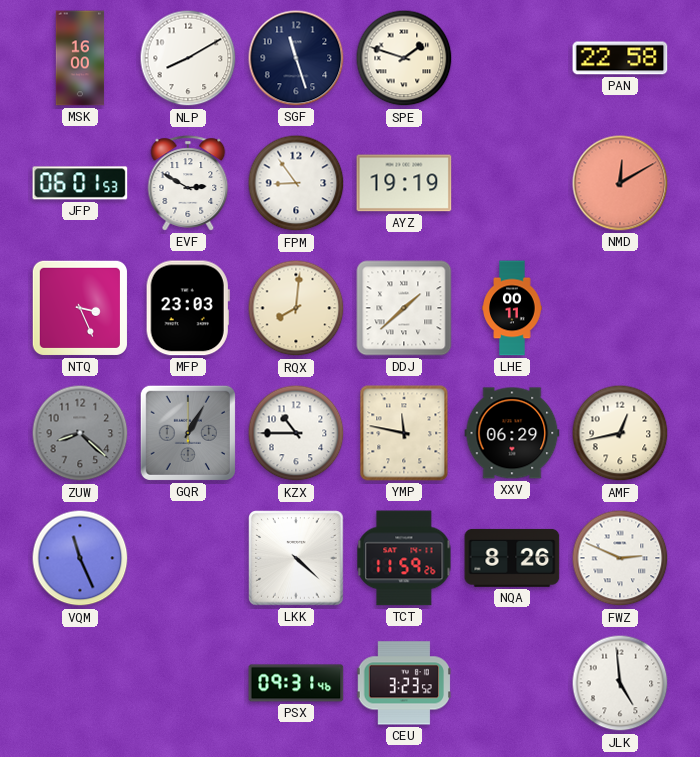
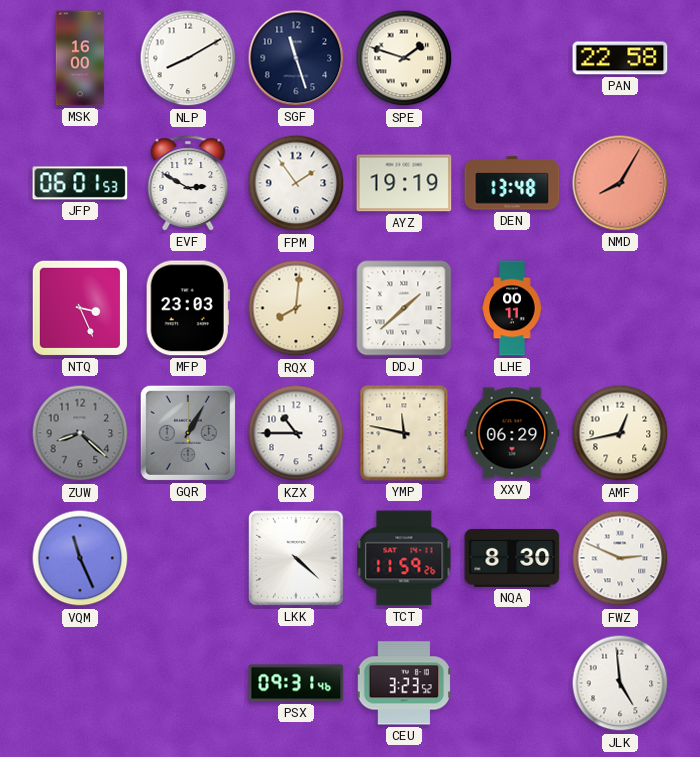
FPM: 8:54 -> 1:54
DEN: none -> 13:48
NMD: 12:10 -> 8:05
NQA: 8:26 -> 8:30
